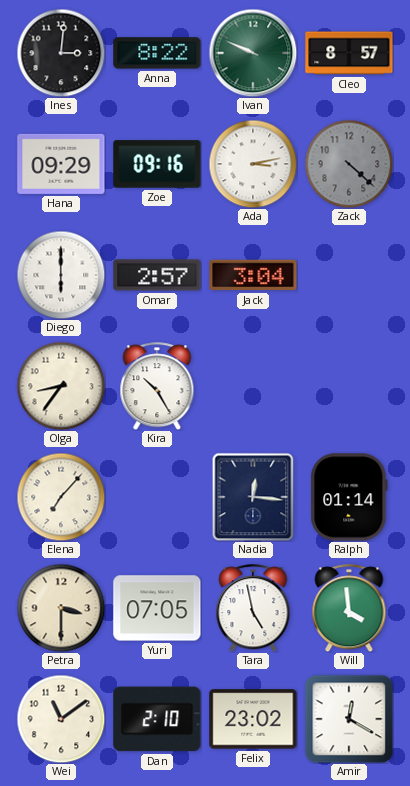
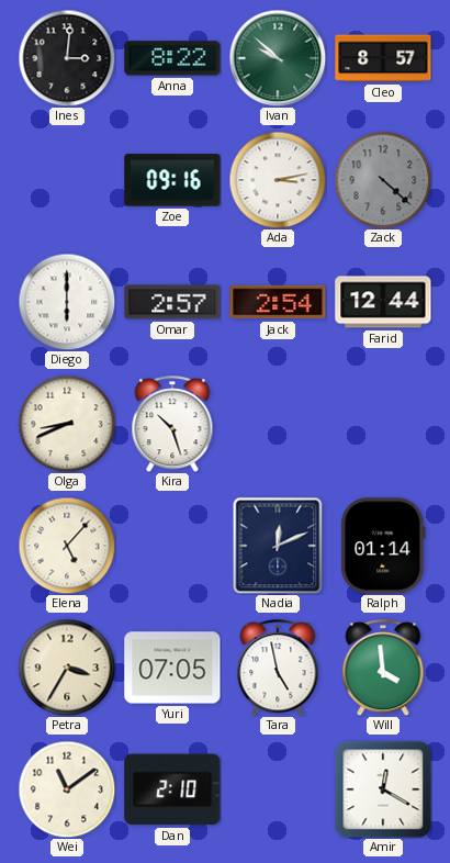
Ivan: 9:49 -> 9:52
Hana: 09:29 -> none
Jack: 3:04 -> 2:54
Farid: none -> 12:44
Olga: 8:36 -> 8:41
Kira: 10:25 -> 10:27
Elena: 7:07 -> 5:07
Nadia: 12:16 -> 12:11
Petra: 3:30 -> 3:35
Felix: 23:02 -> none
